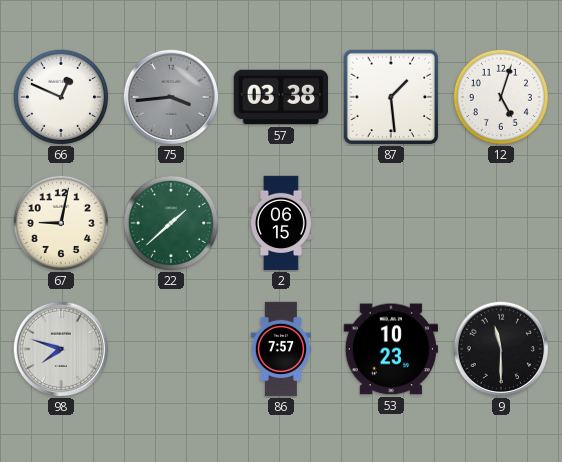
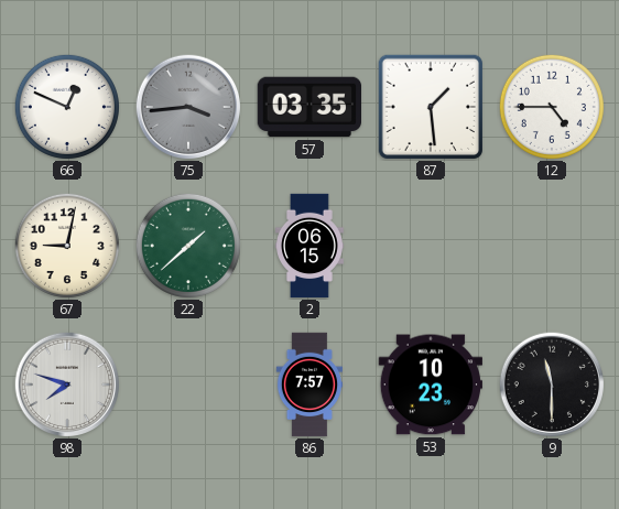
57: 03:38 -> 03:35
12: 5:03 -> 4:45
